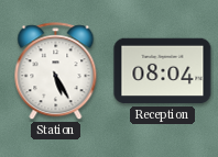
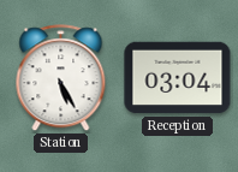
Reception: 08:04 -> 03:04
